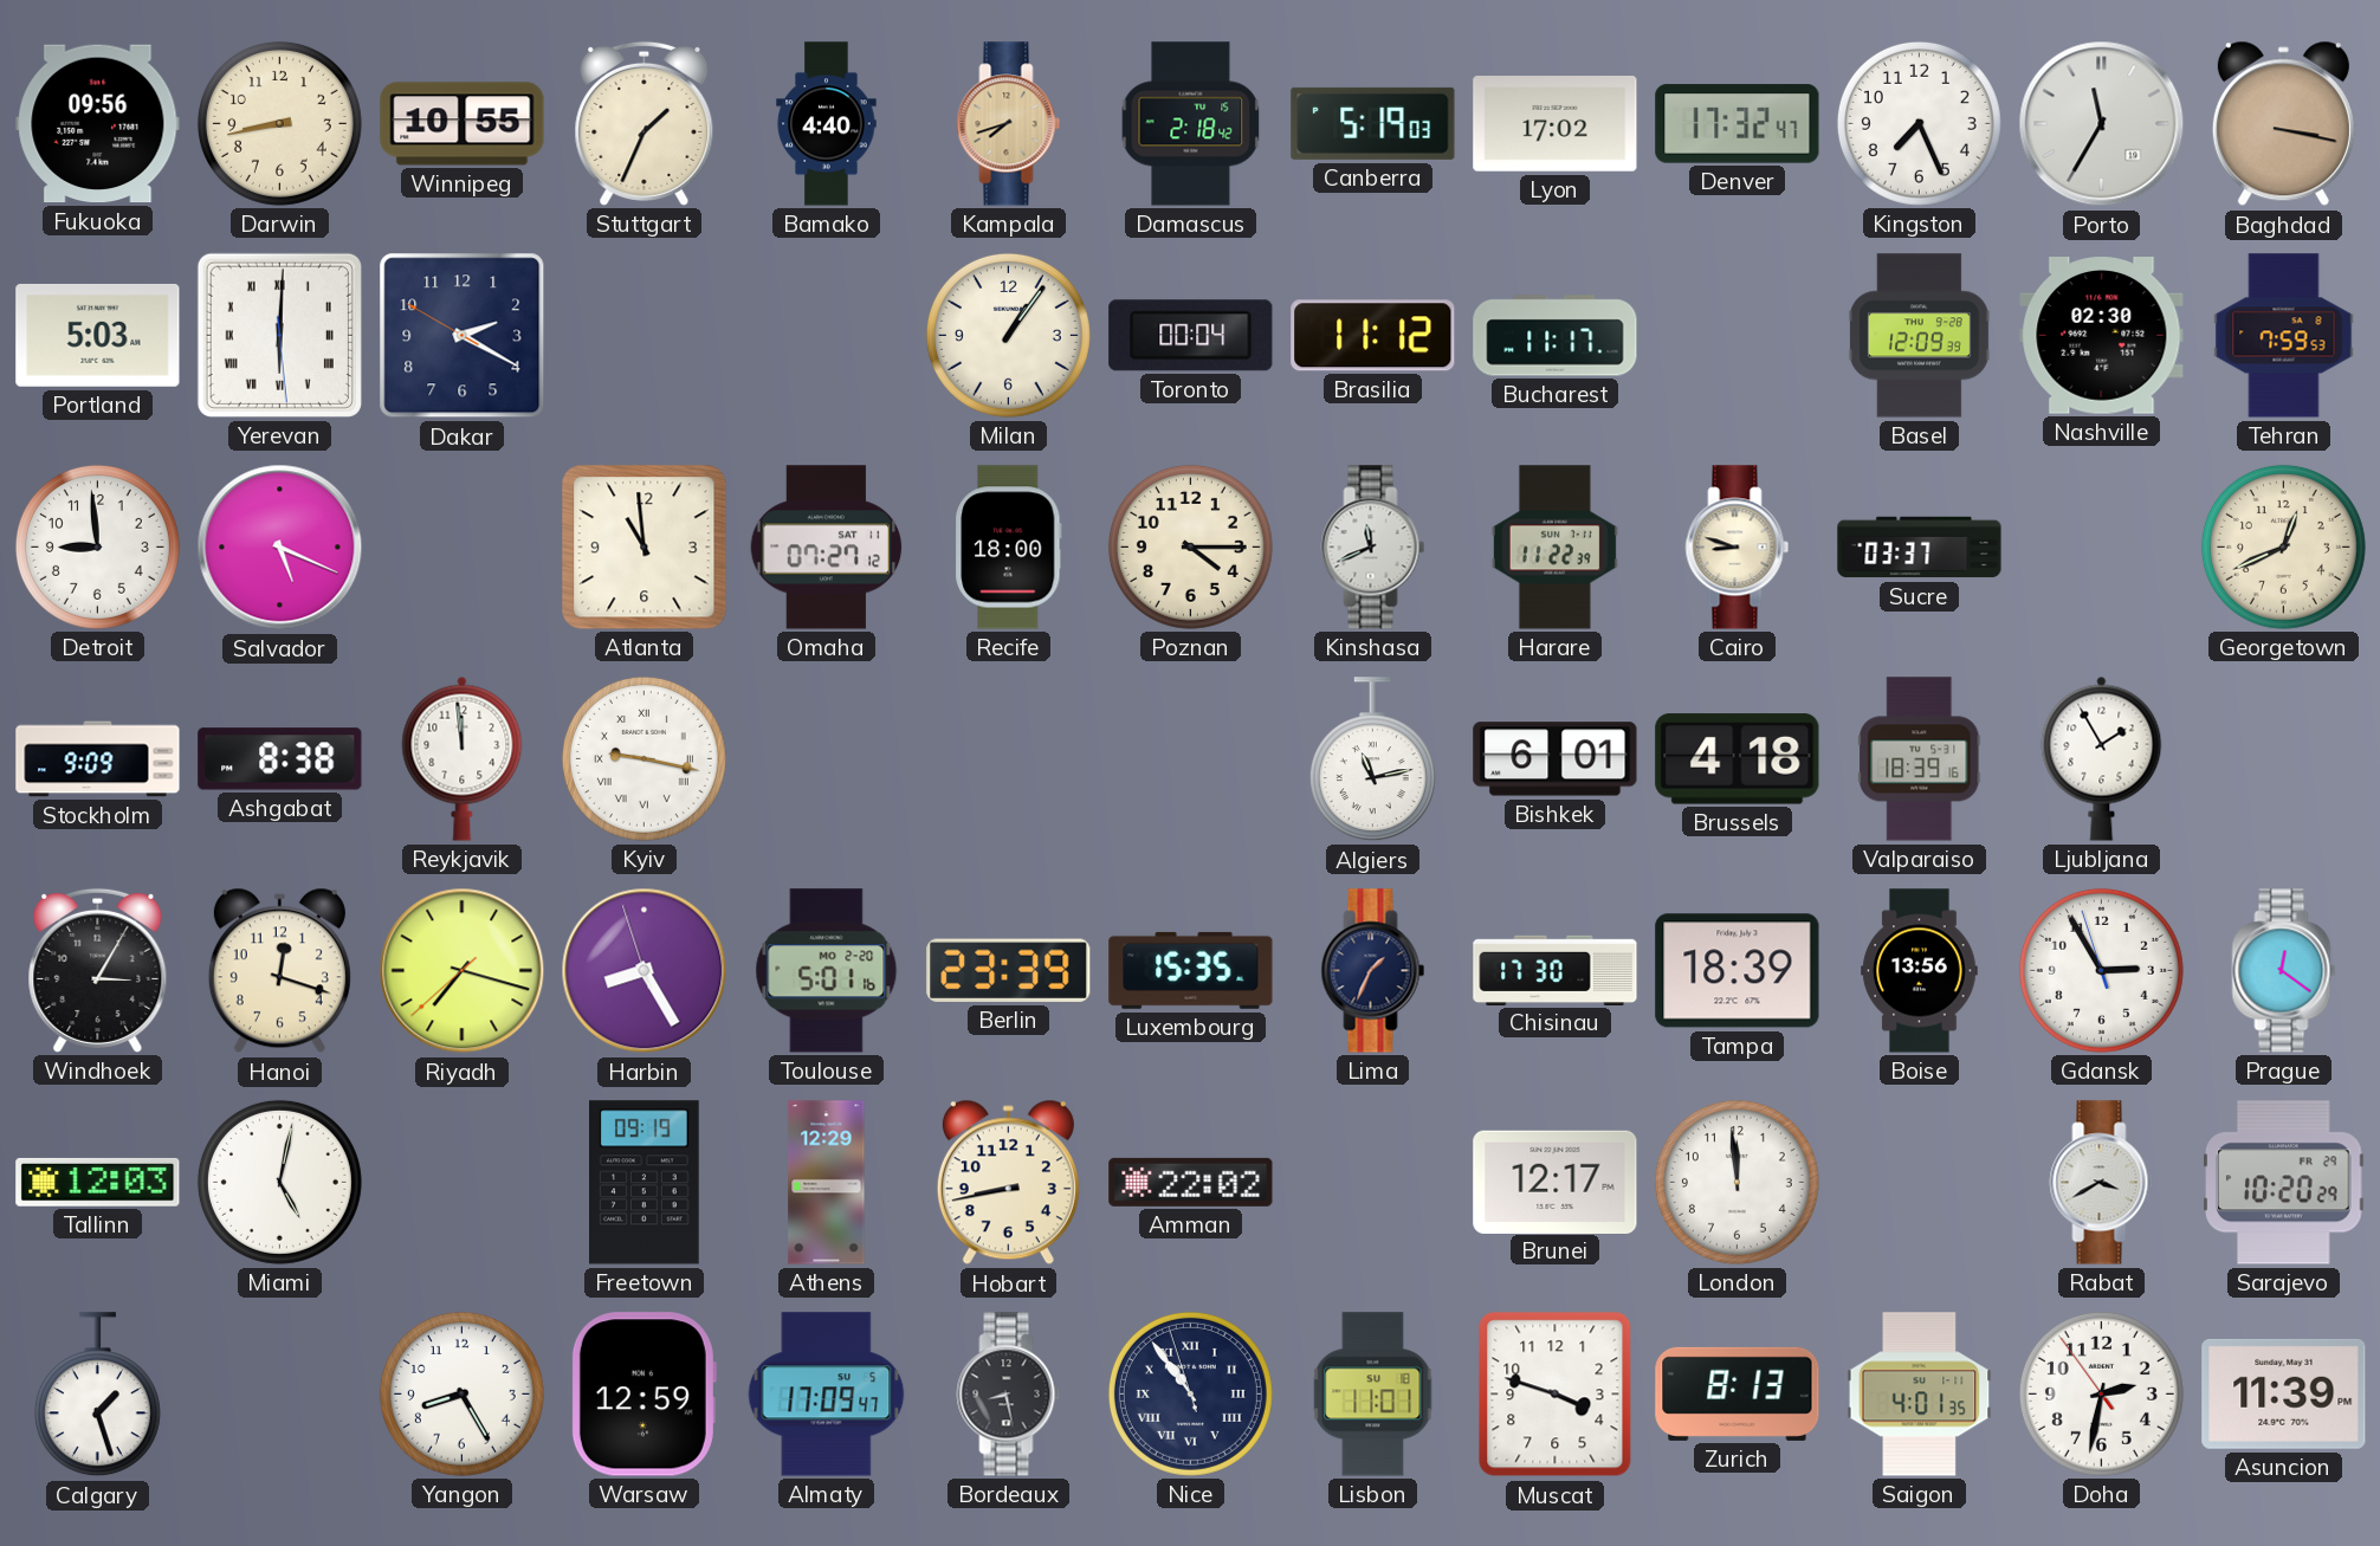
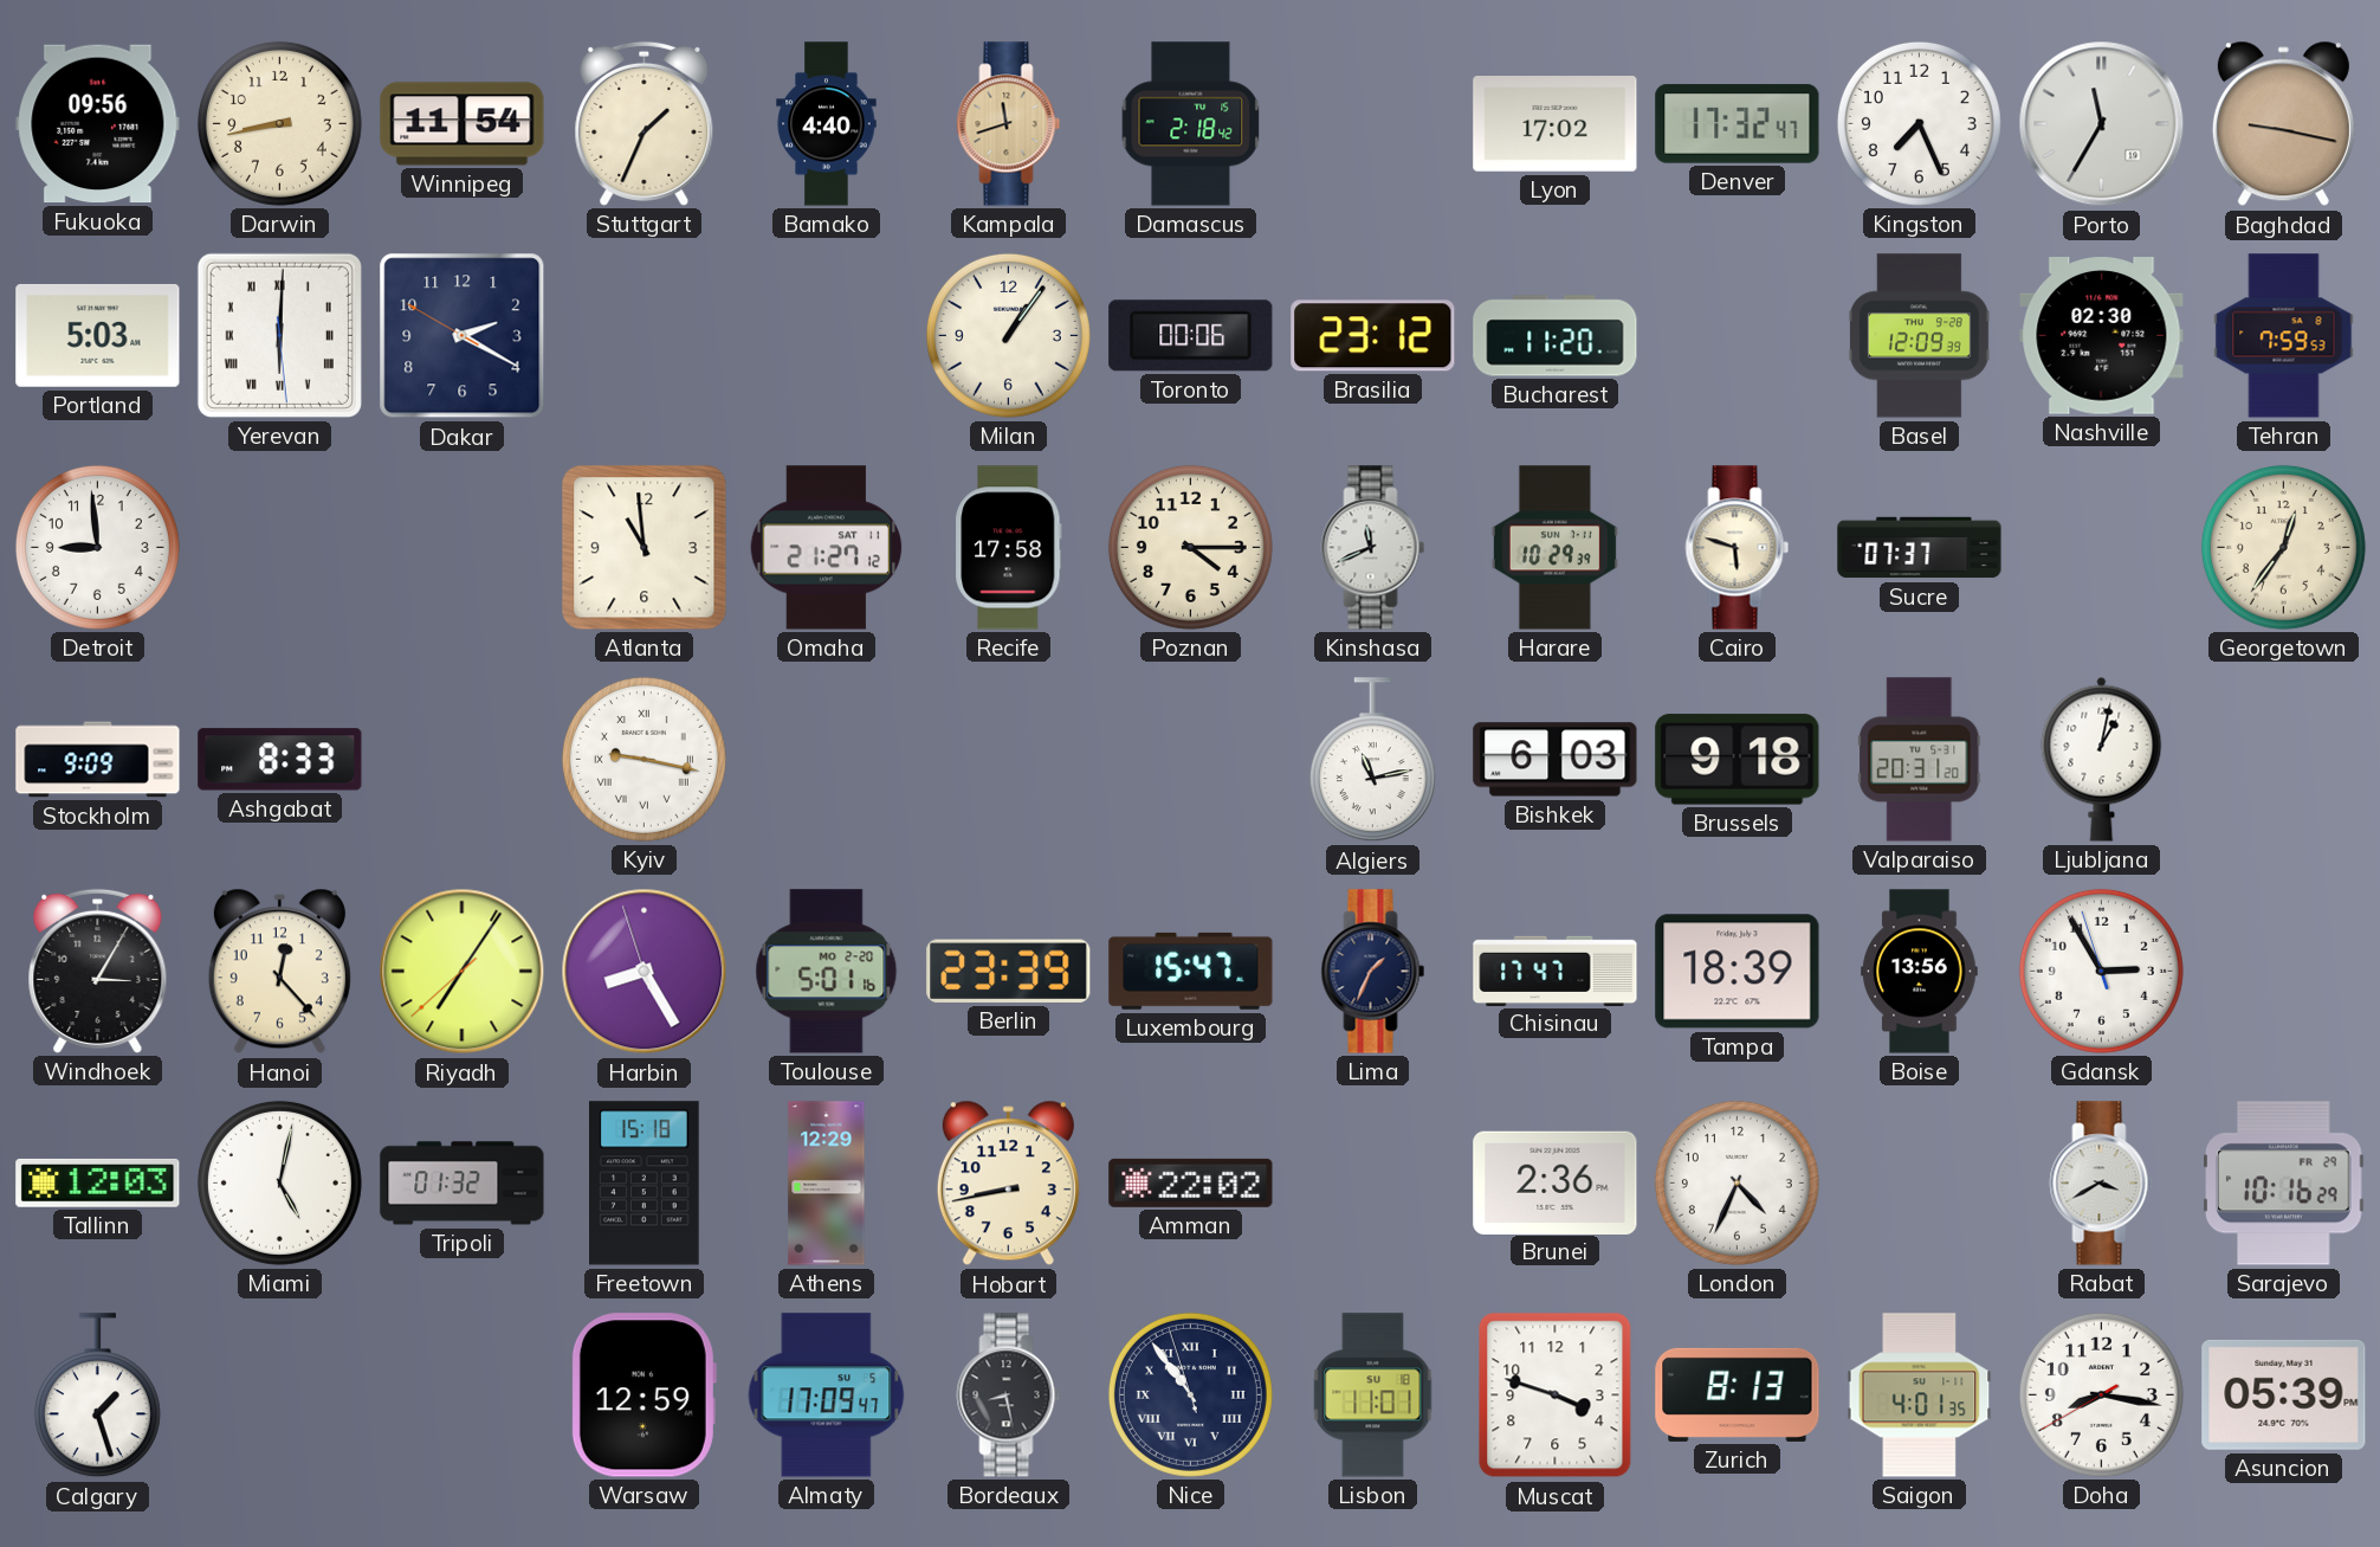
Winnipeg: 10:55 -> 11:54
Kampala: 7:42 -> 11:42
Canberra: 5:19 -> none
Baghdad: 3:17 -> 9:17
Toronto: 00:04 -> 00:06
Brasilia: 11:12 -> 23:12
Bucharest: 11:17 -> 11:20
Salvador: 5:19 -> none
Omaha: 07:27 -> 21:27
Recife: 18:00 -> 17:58
Harare: 11:22 -> 10:29
Cairo: 8:48 -> 5:48
Sucre: 03:37 -> 07:37
Georgetown: 12:41 -> 12:36
Ashgabat: 8:38 -> 8:33
Reykjavik: 11:59 -> none
Bishkek: 6:01 -> 6:03
Brussels: 4:18 -> 9:18
Valparaiso: 18:39 -> 20:31
Ljubljana: 1:55 -> 1:02
Hanoi: 12:18 -> 12:23
Riyadh: 7:17 -> 7:05
Luxembourg: 15:35 -> 15:47
Chisinau: 17:30 -> 17:47
Prague: 12:21 -> none
Tripoli: none -> 01:32
Freetown: 09:19 -> 15:18
Brunei: 12:17 -> 2:36
London: 11:59 -> 4:34
Sarajevo: 10:20 -> 10:16
Yangon: 8:25 -> none
Doha: 2:31 -> 8:16
Asuncion: 11:39 -> 05:39
